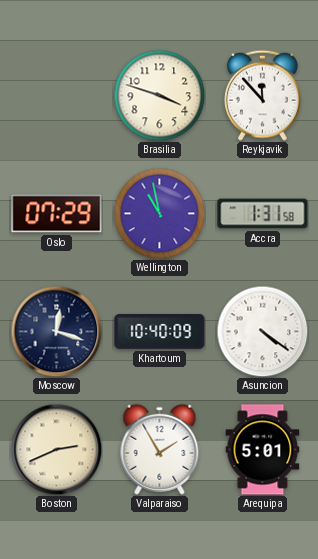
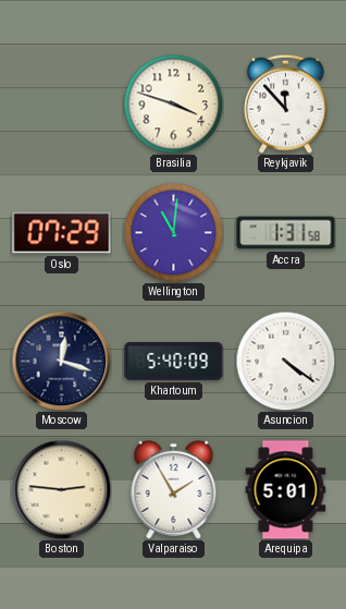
Wellington: 10:58 -> 11:01
Khartoum: 10:40 -> 5:40
Boston: 2:41 -> 2:46
